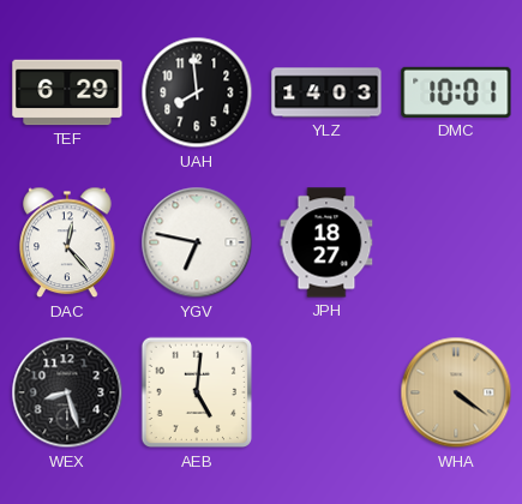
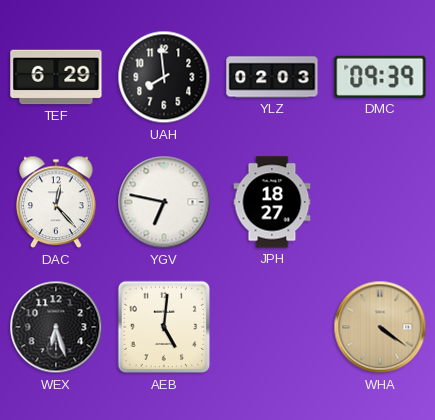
YLZ: 14:03 -> 02:03
DMC: 10:01 -> 09:39
WEX: 8:27 -> 6:27
